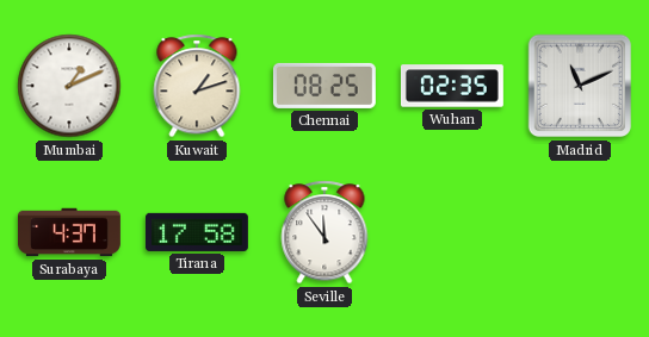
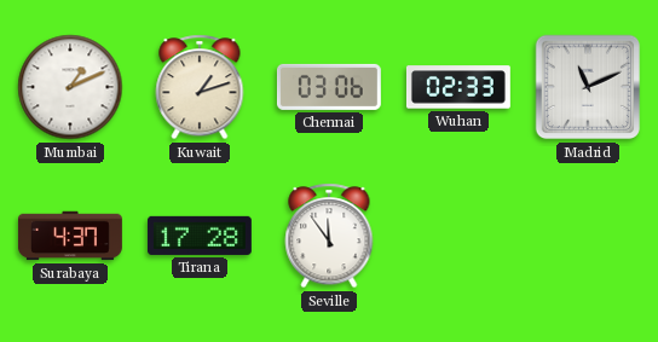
Chennai: 08:25 -> 03:06
Wuhan: 02:35 -> 02:33
Tirana: 17:58 -> 17:28
